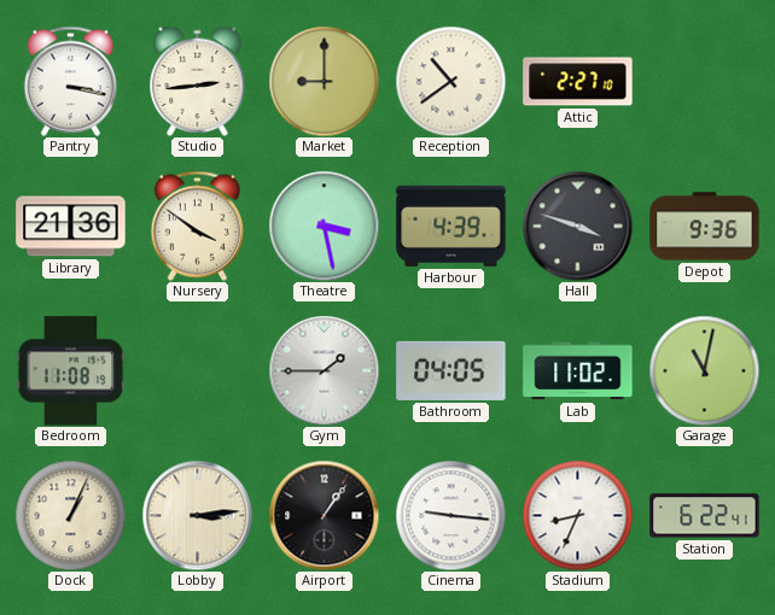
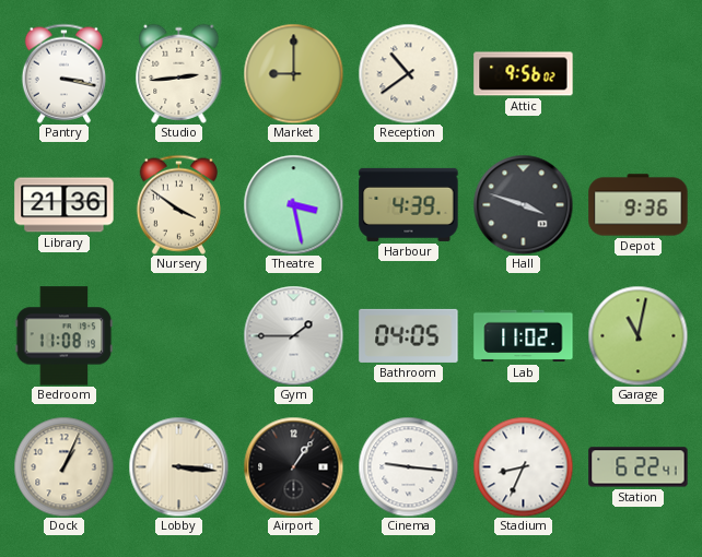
Attic: 2:27 -> 9:56
Lobby: 3:14 -> 3:16
